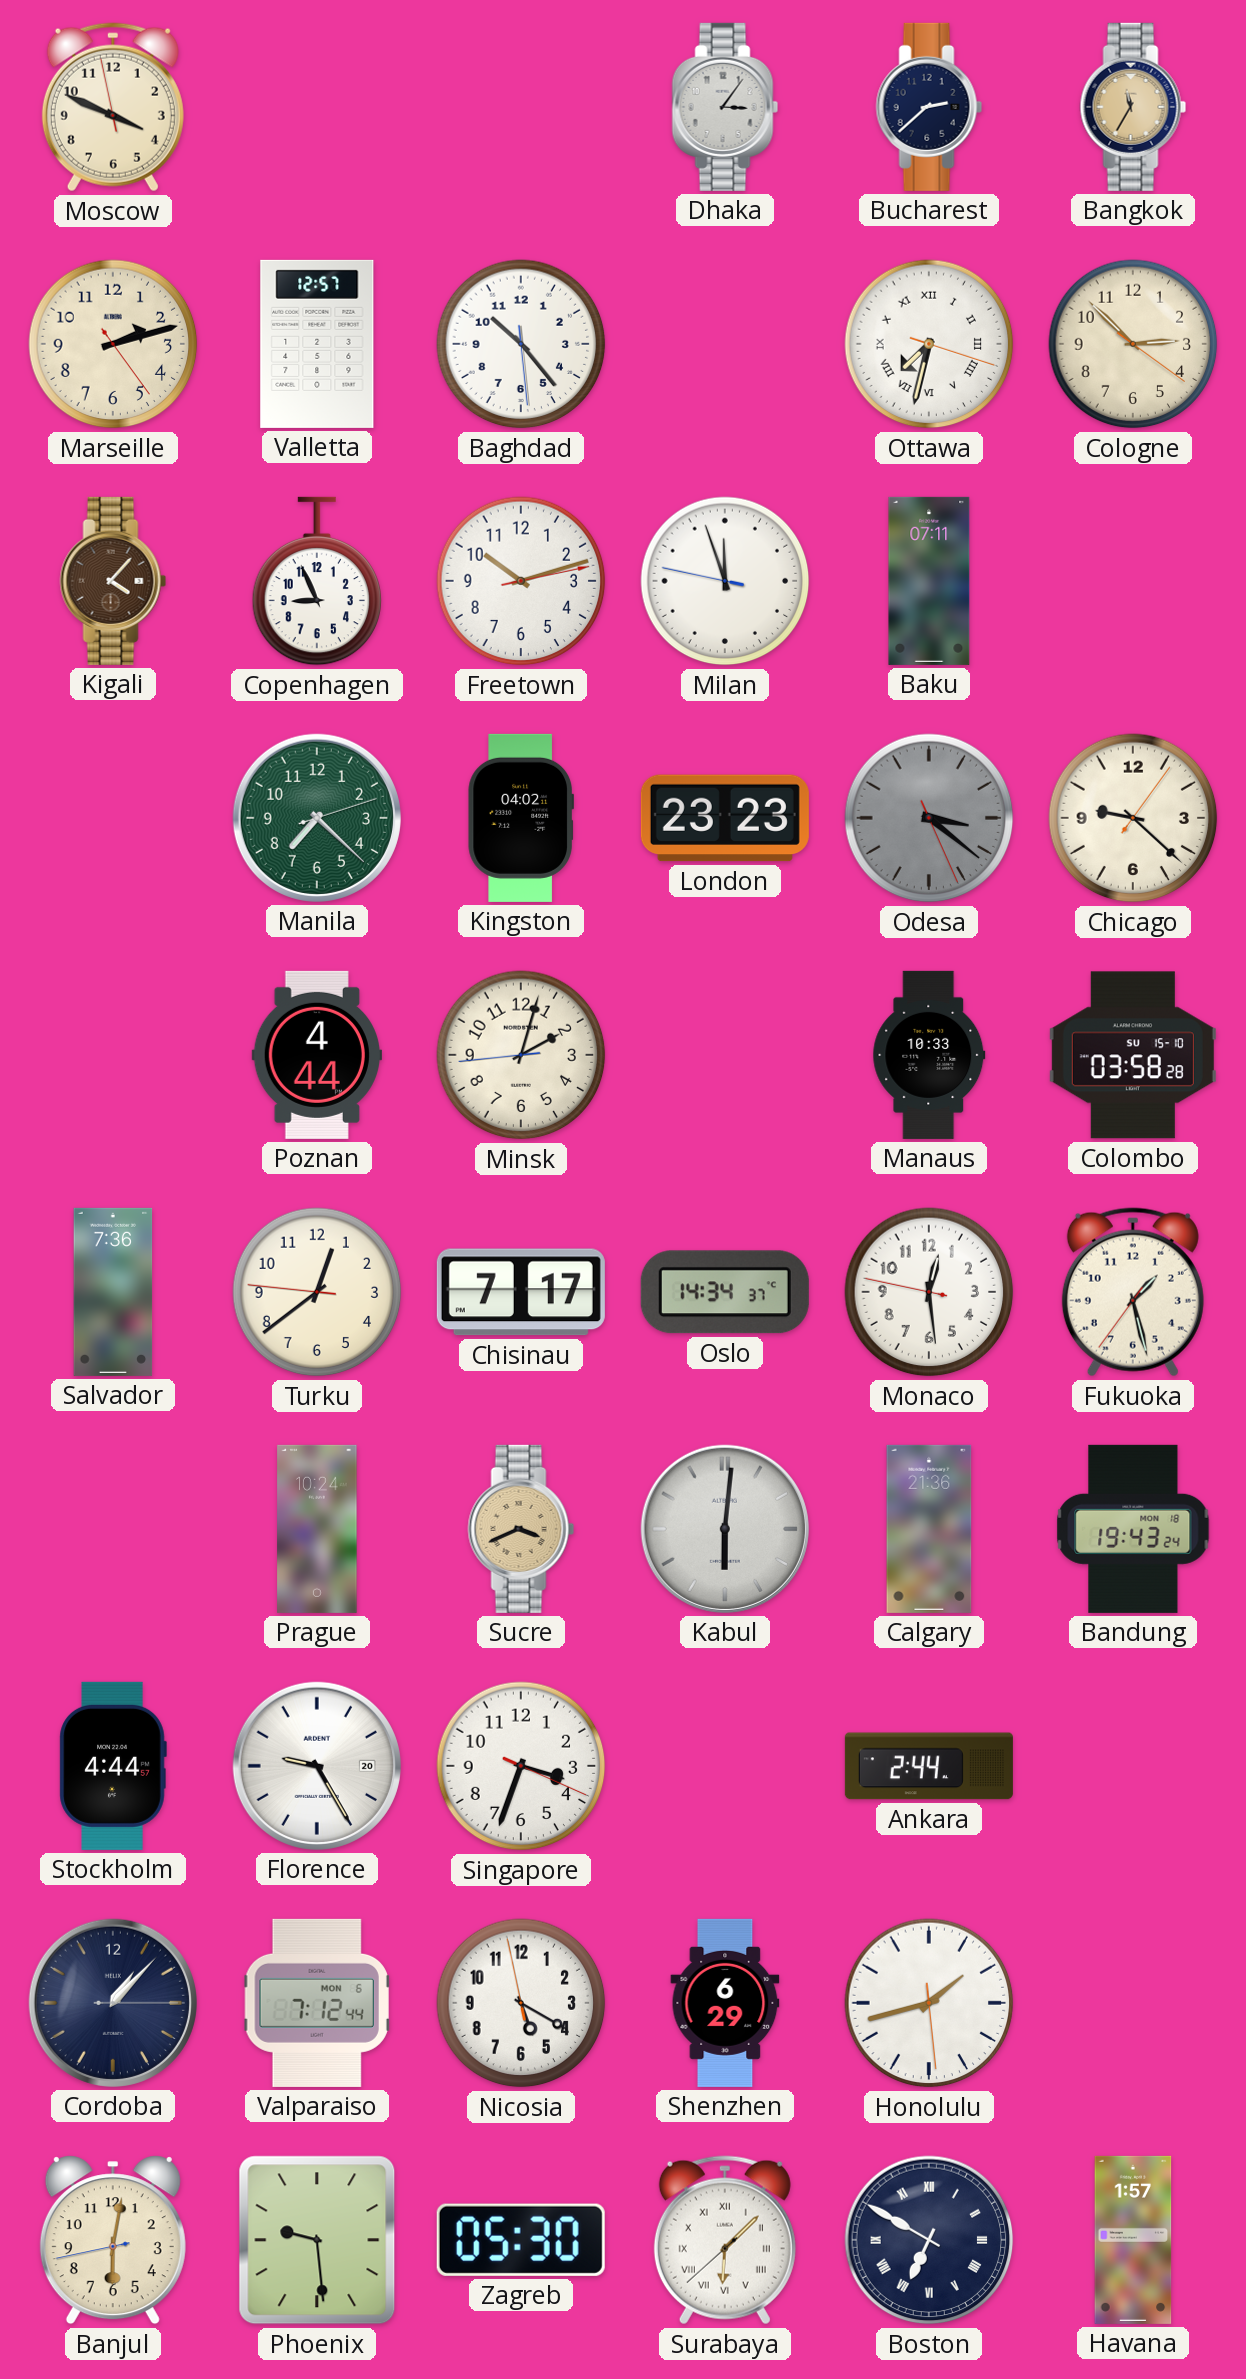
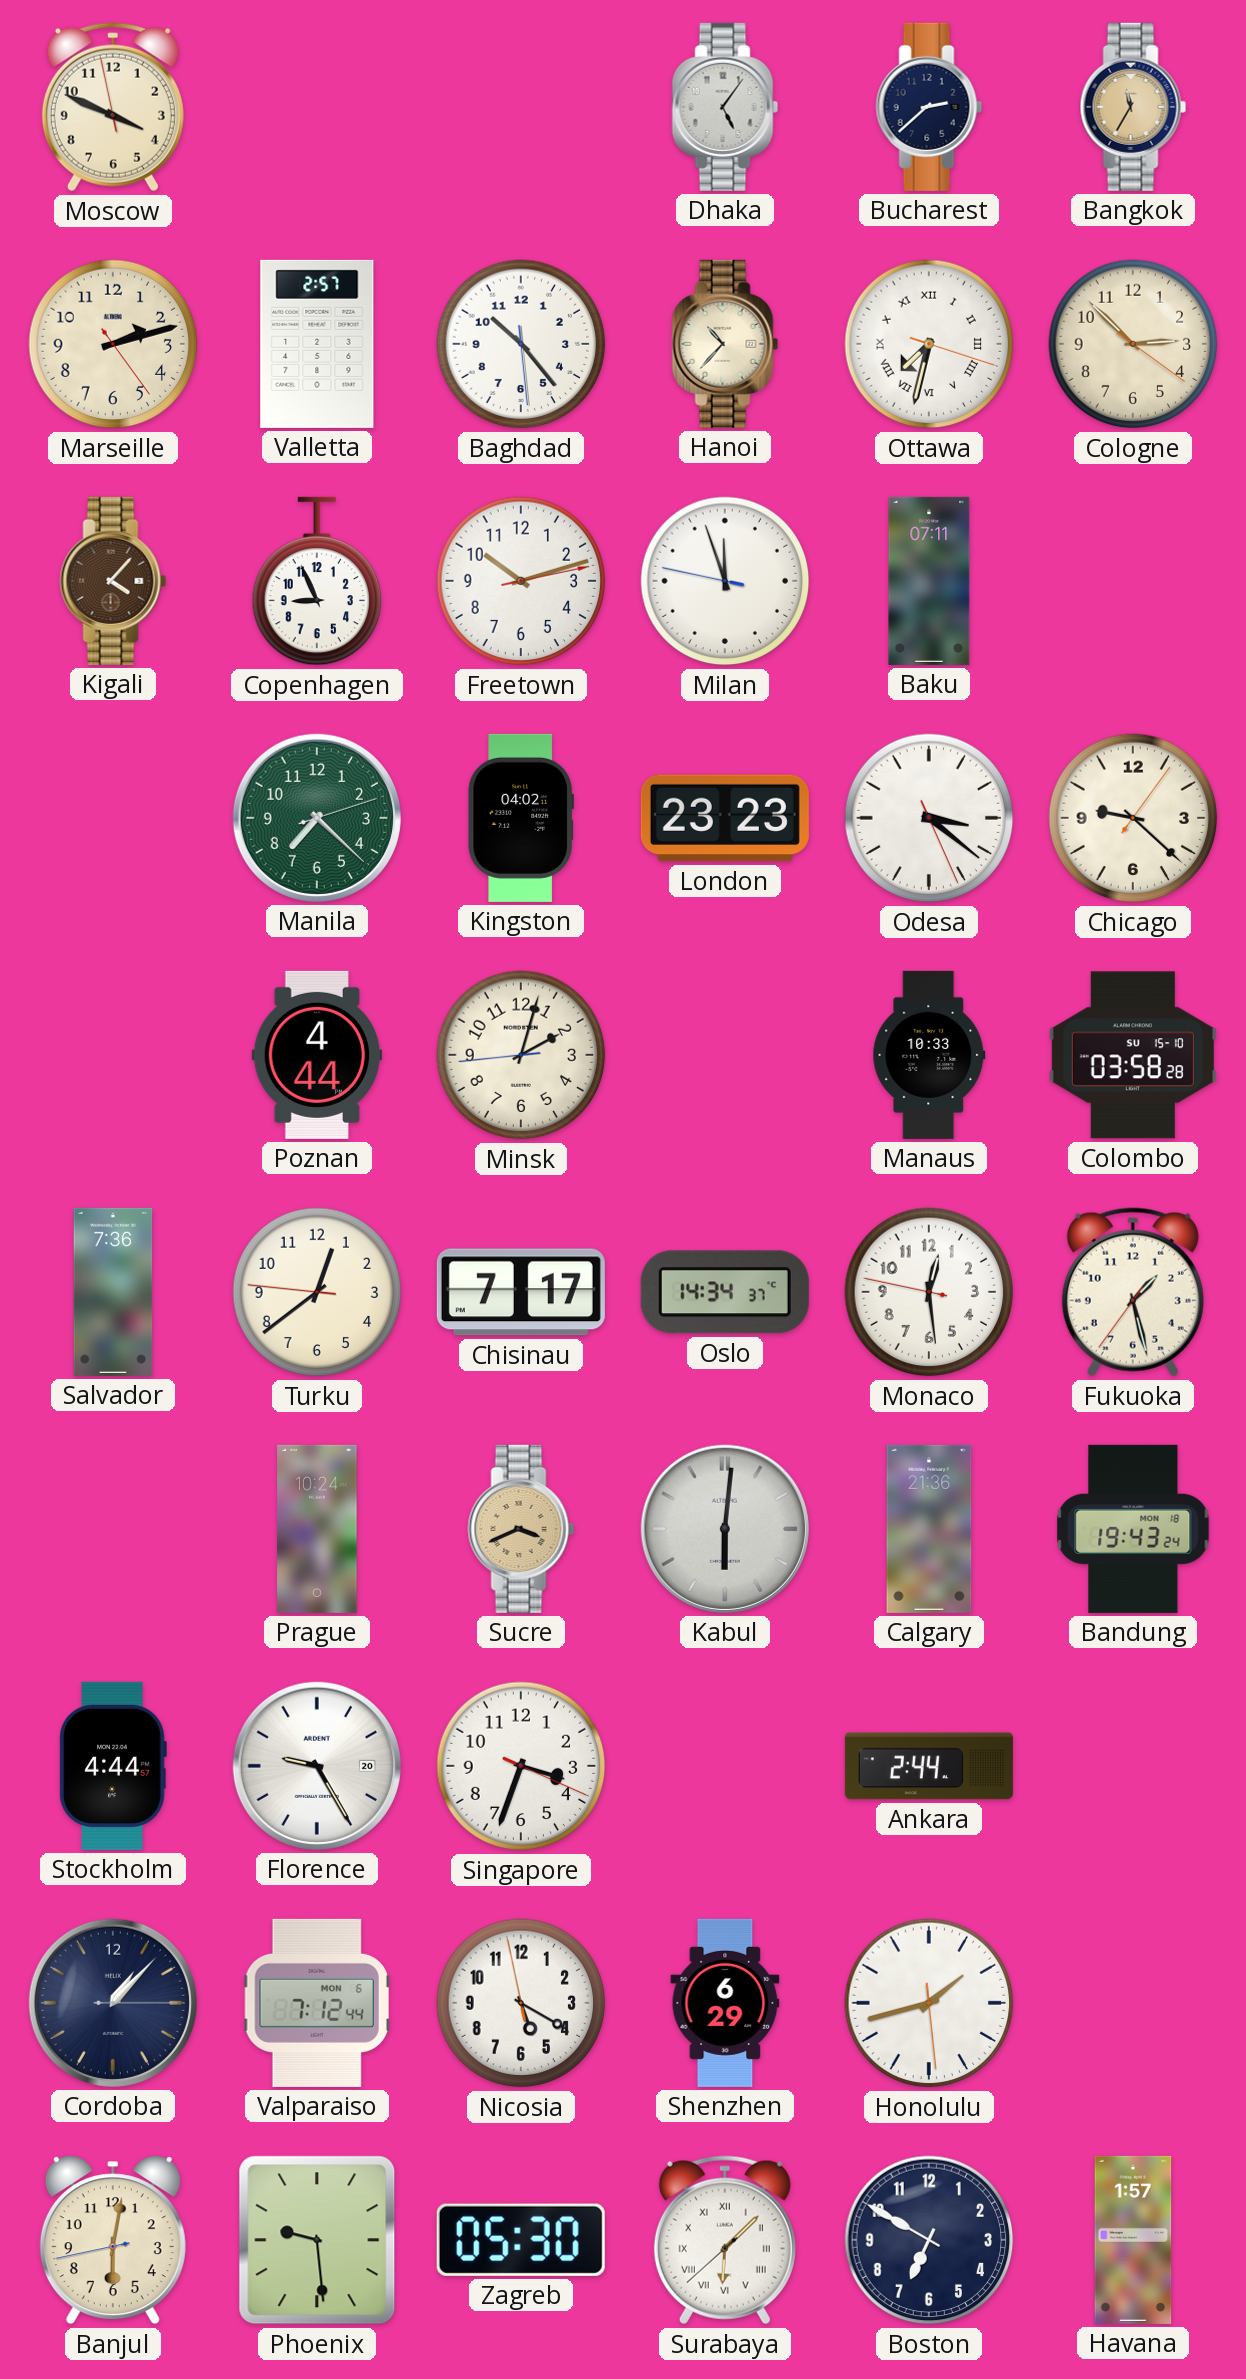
Dhaka: 3:06 -> 5:06
Valletta: 12:57 -> 2:57
Hanoi: none -> 10:37
Odesa dial: grey -> white
Boston numerals: Roman -> Arabic
